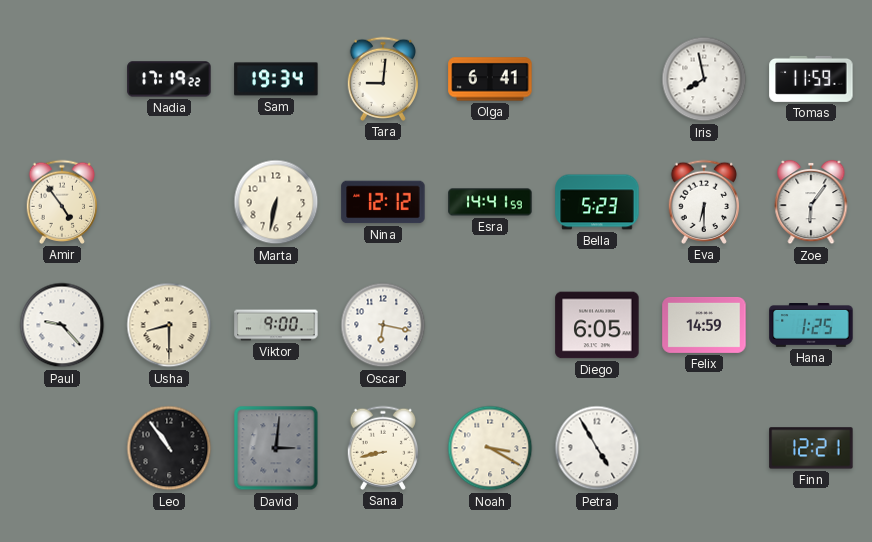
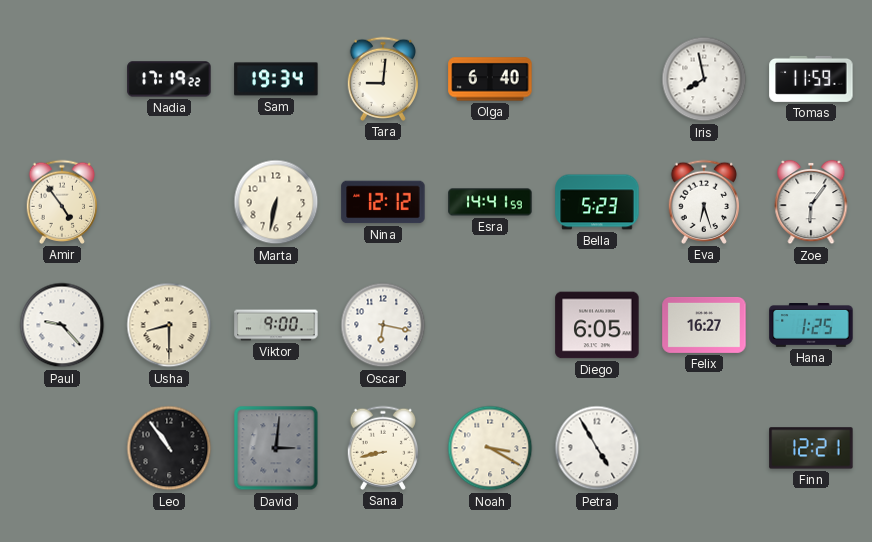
Olga: 6:41 -> 6:40
Eva: 6:30 -> 6:27
Felix: 14:59 -> 16:27
